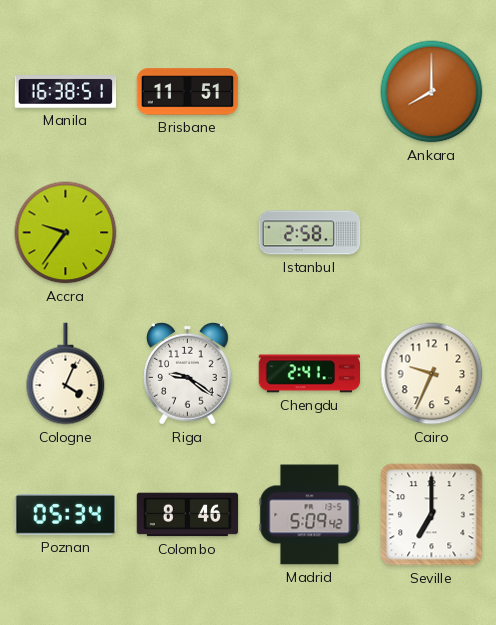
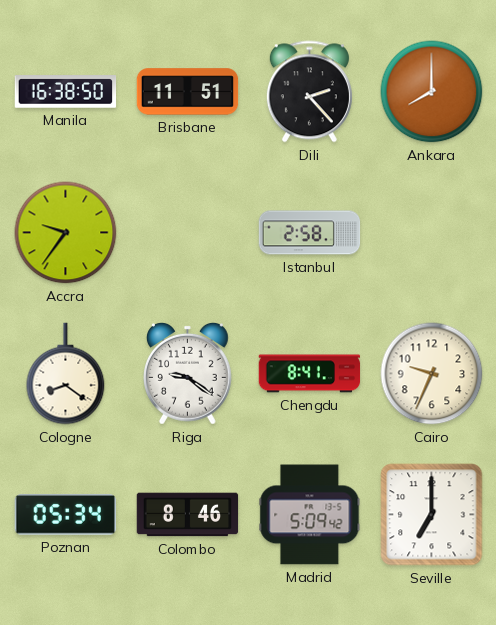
Manila: 16:38:51 -> 16:38:50
Dili: none -> 2:23
Cologne: 4:04 -> 8:21
Chengdu: 2:41 -> 8:41
